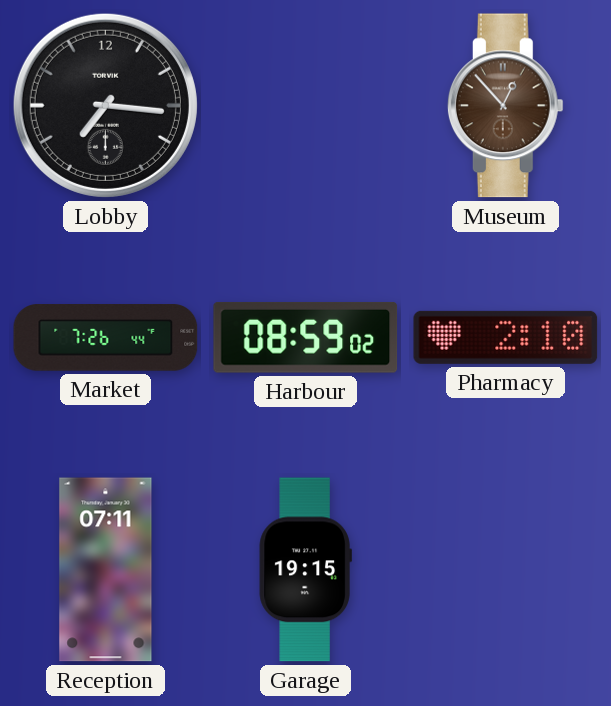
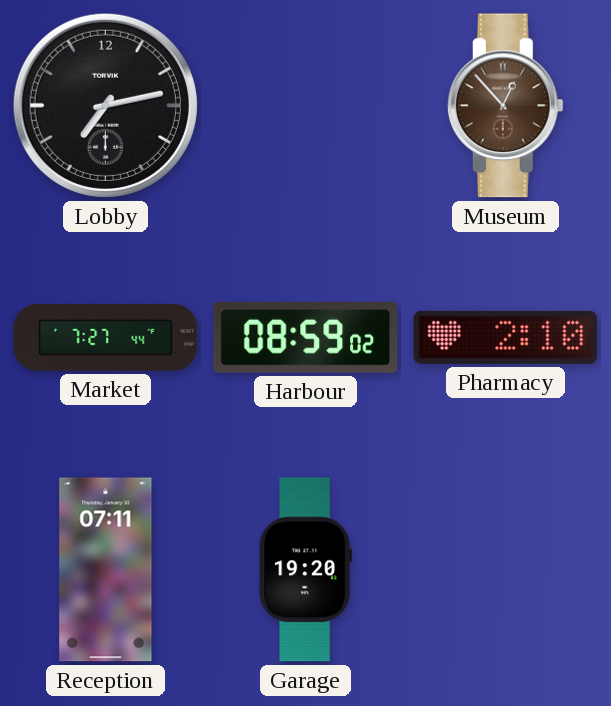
Lobby: 7:16 -> 7:13
Market: 7:26 -> 7:27
Garage: 19:15 -> 19:20
